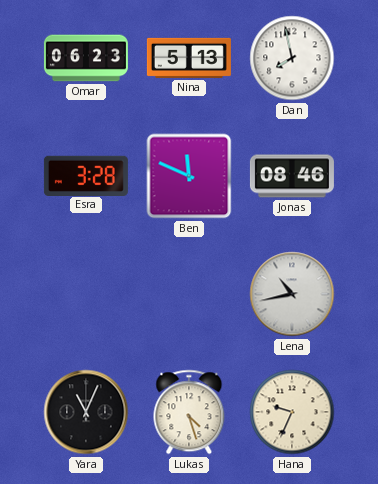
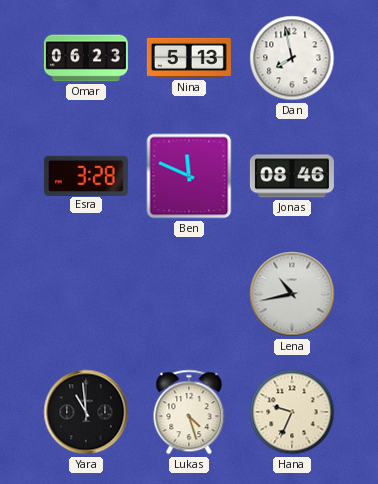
Yara: 11:04 -> 10:59
